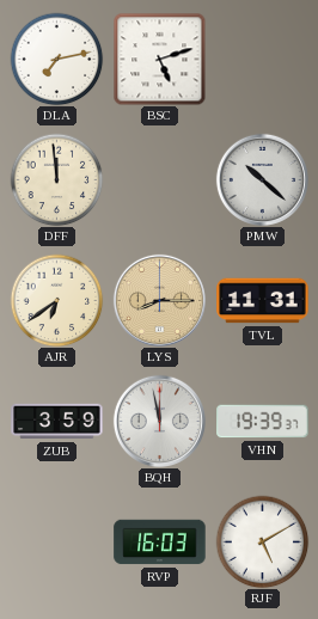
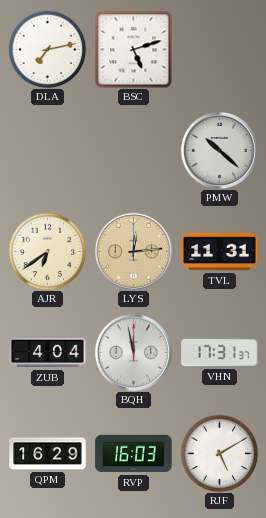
DFF: 11:59 -> none
LYS: 8:15 -> 12:14
ZUB: 3:59 -> 4:04
VHN: 19:39 -> 17:31
QPM: none -> 16:29
